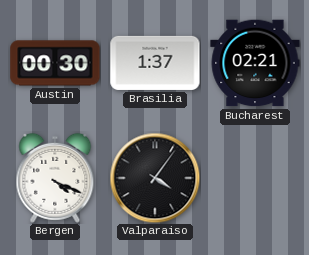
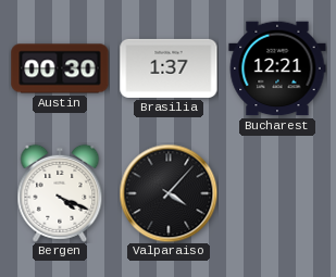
Bucharest: 02:21 -> 12:21
Valparaiso: 4:06 -> 4:07
